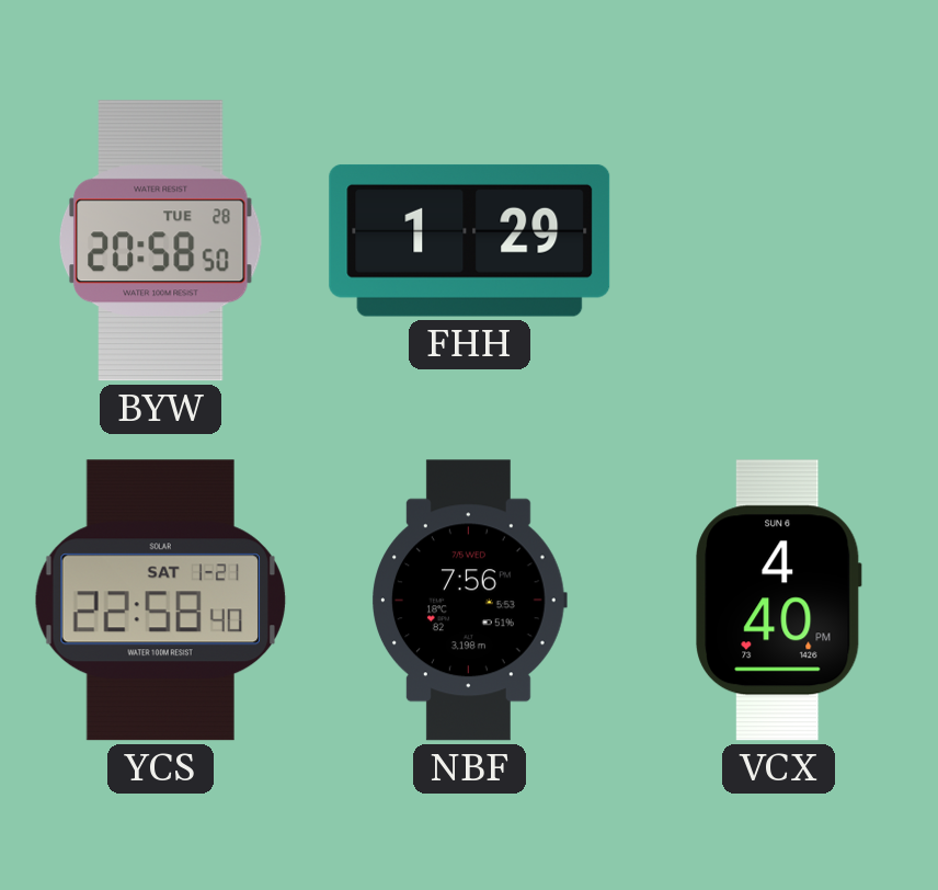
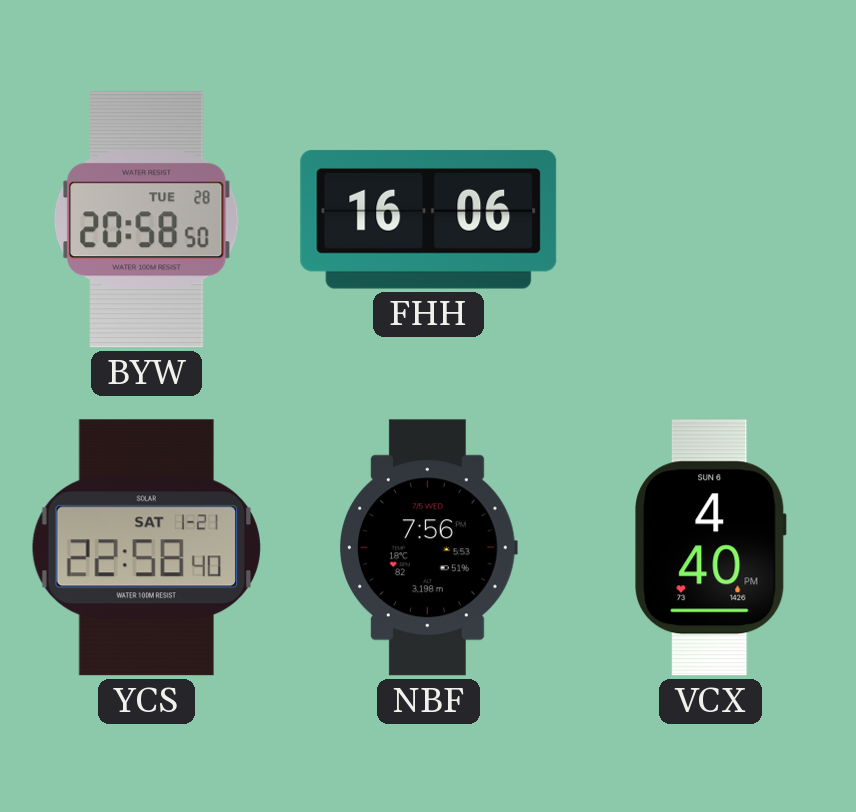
FHH: 1:29 -> 16:06
